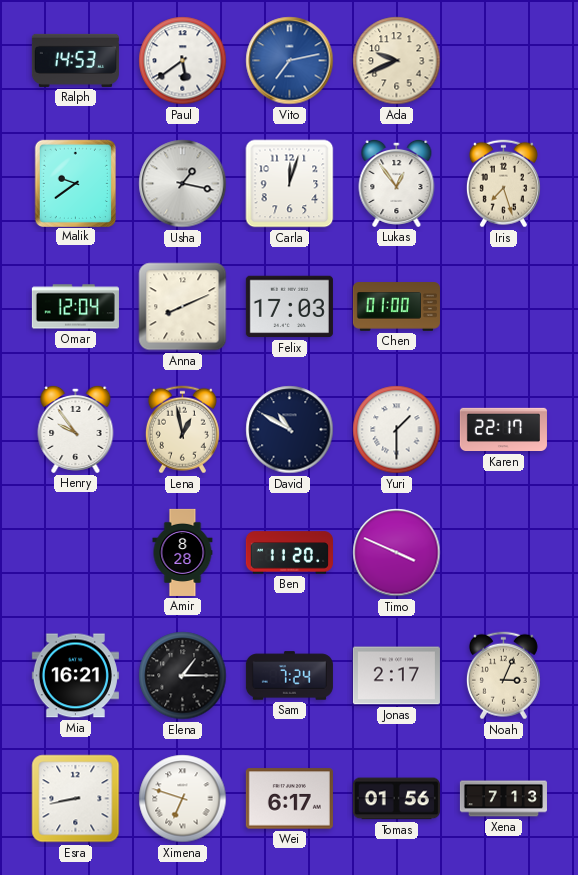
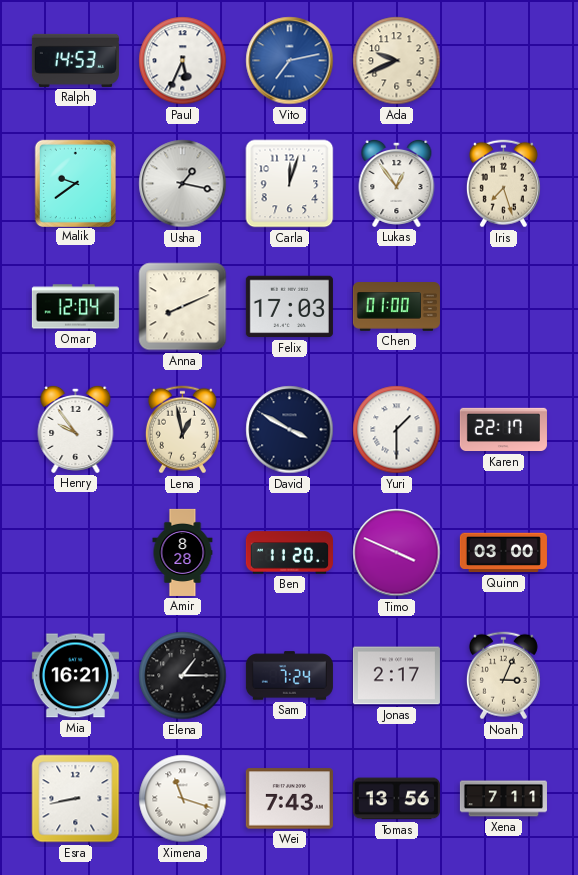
Paul: 5:39 -> 5:34
David: 10:50 -> 3:50
Quinn: none -> 03:00
Ximena: 6:48 -> 11:18
Wei: 6:17 -> 7:43
Tomas: 01:56 -> 13:56
Xena: 7:13 -> 7:11
